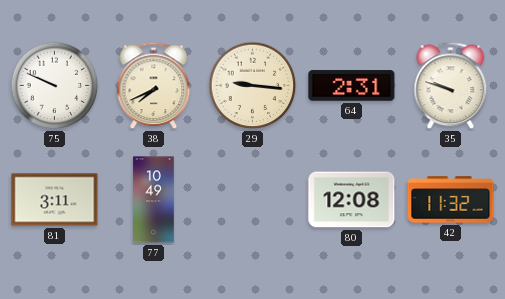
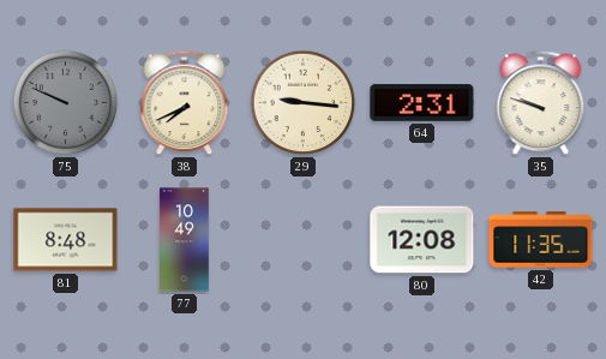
75 dial: white -> grey
81: 3:11 -> 8:48
42: 11:32 -> 11:35
